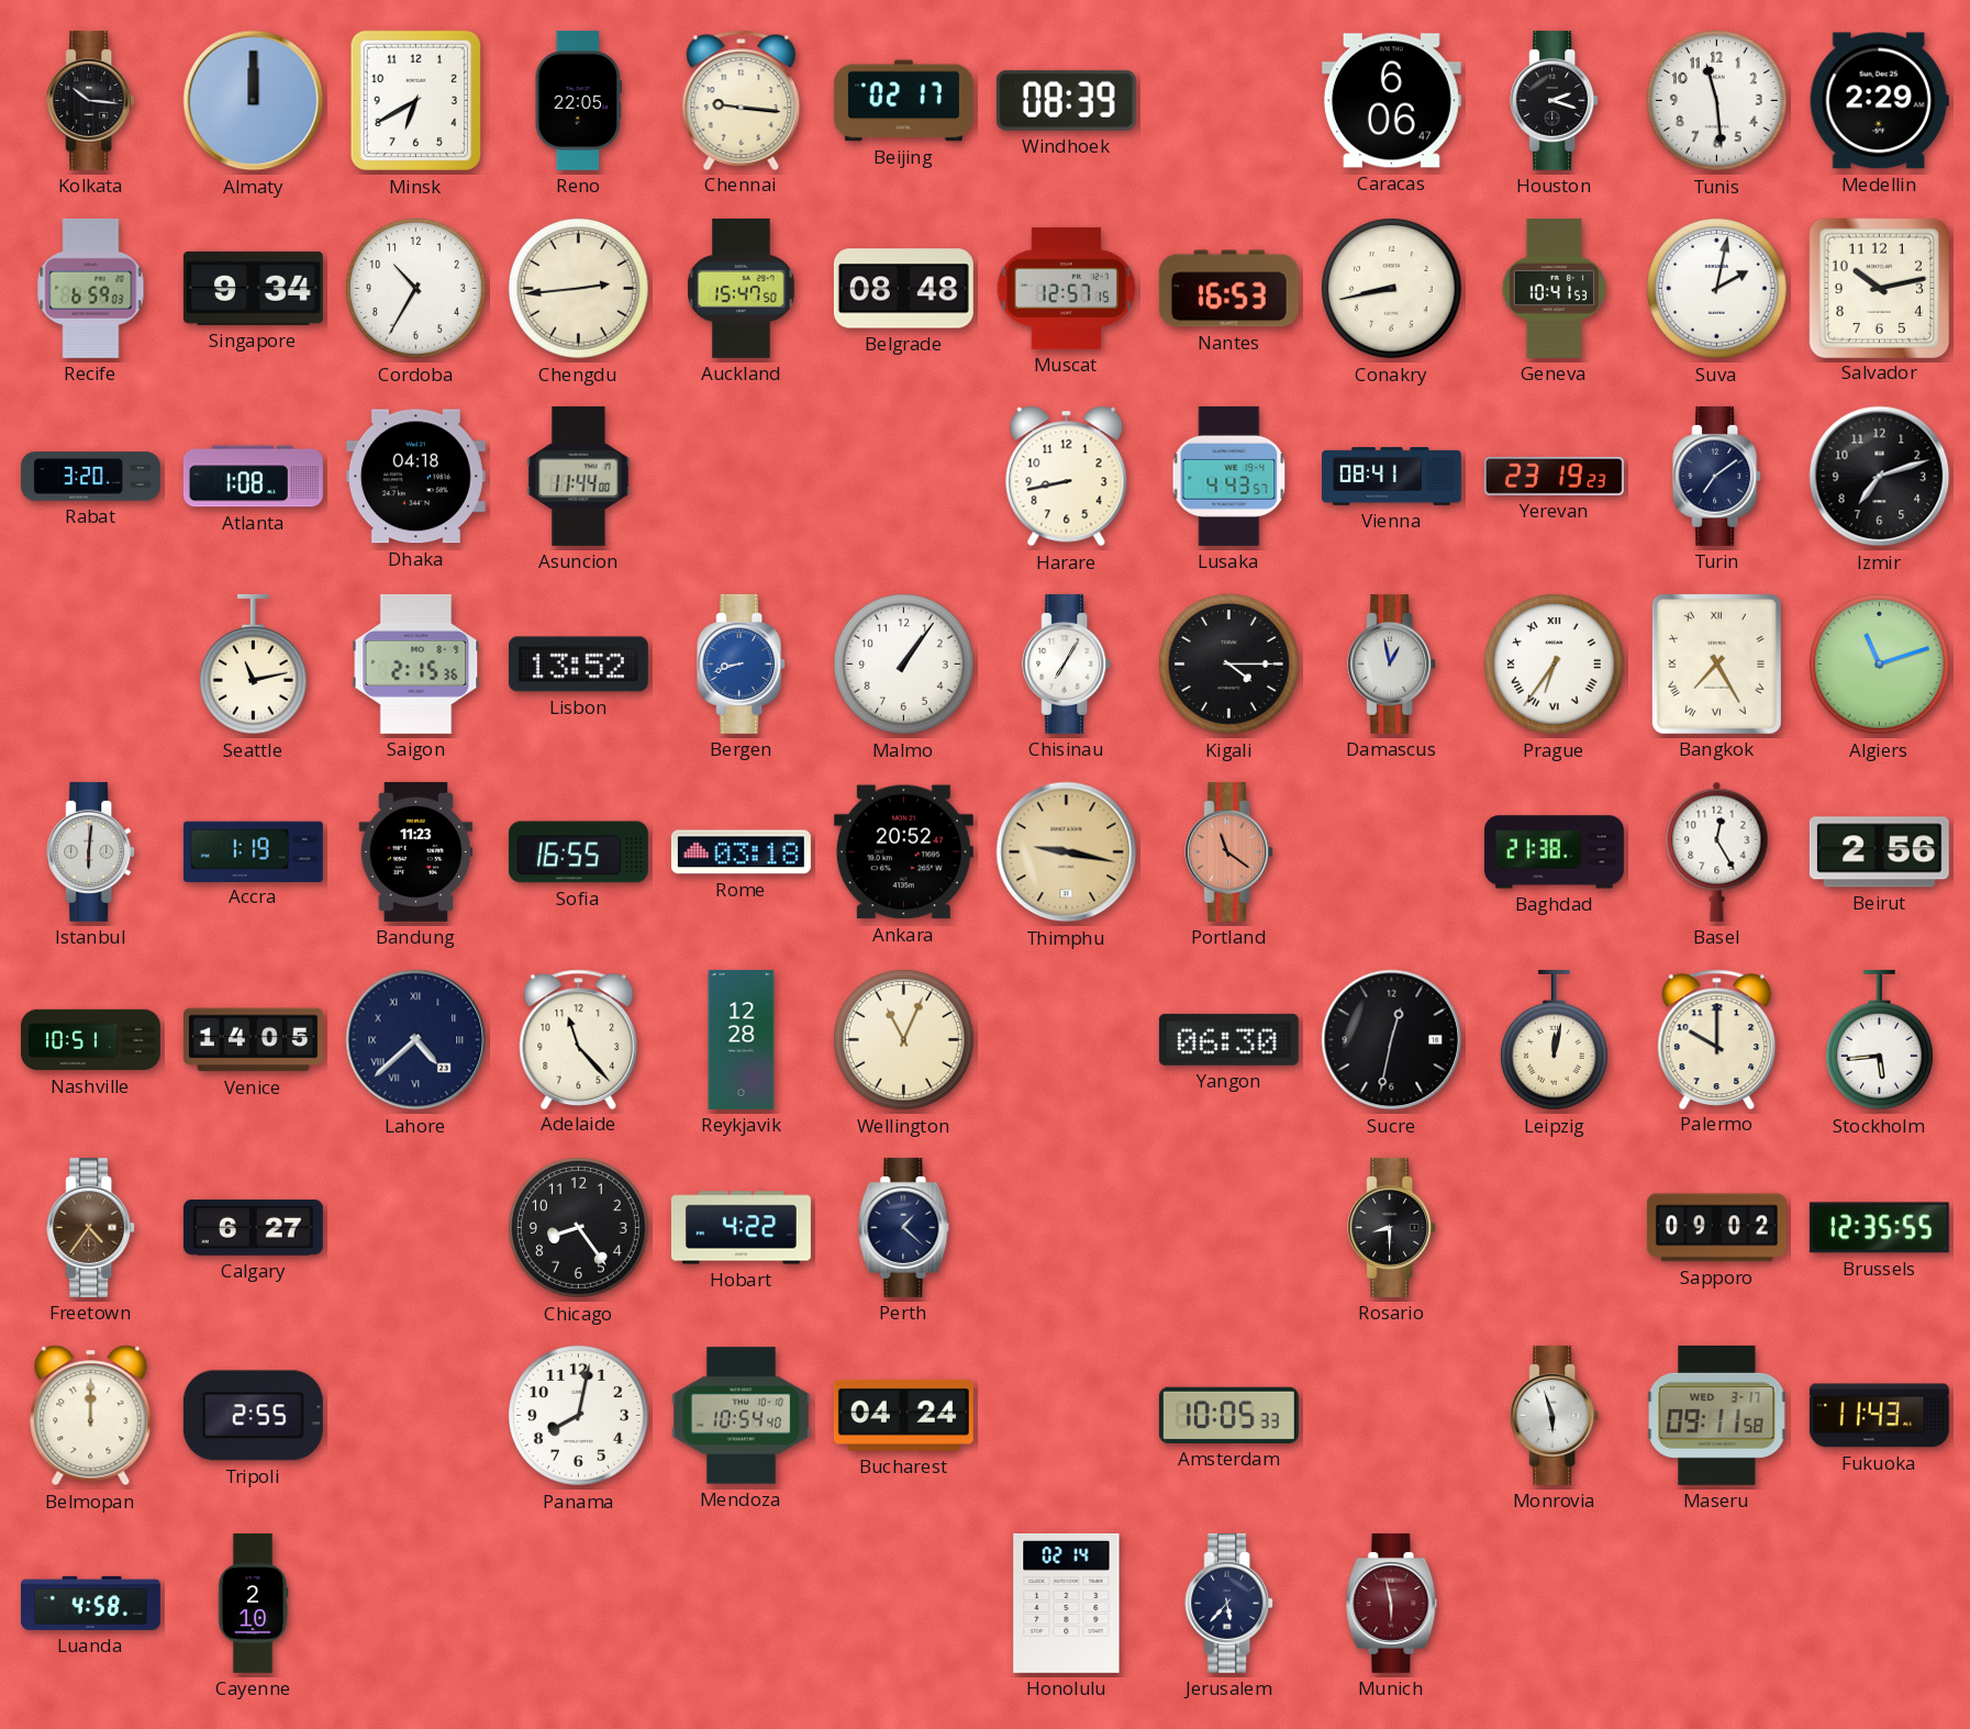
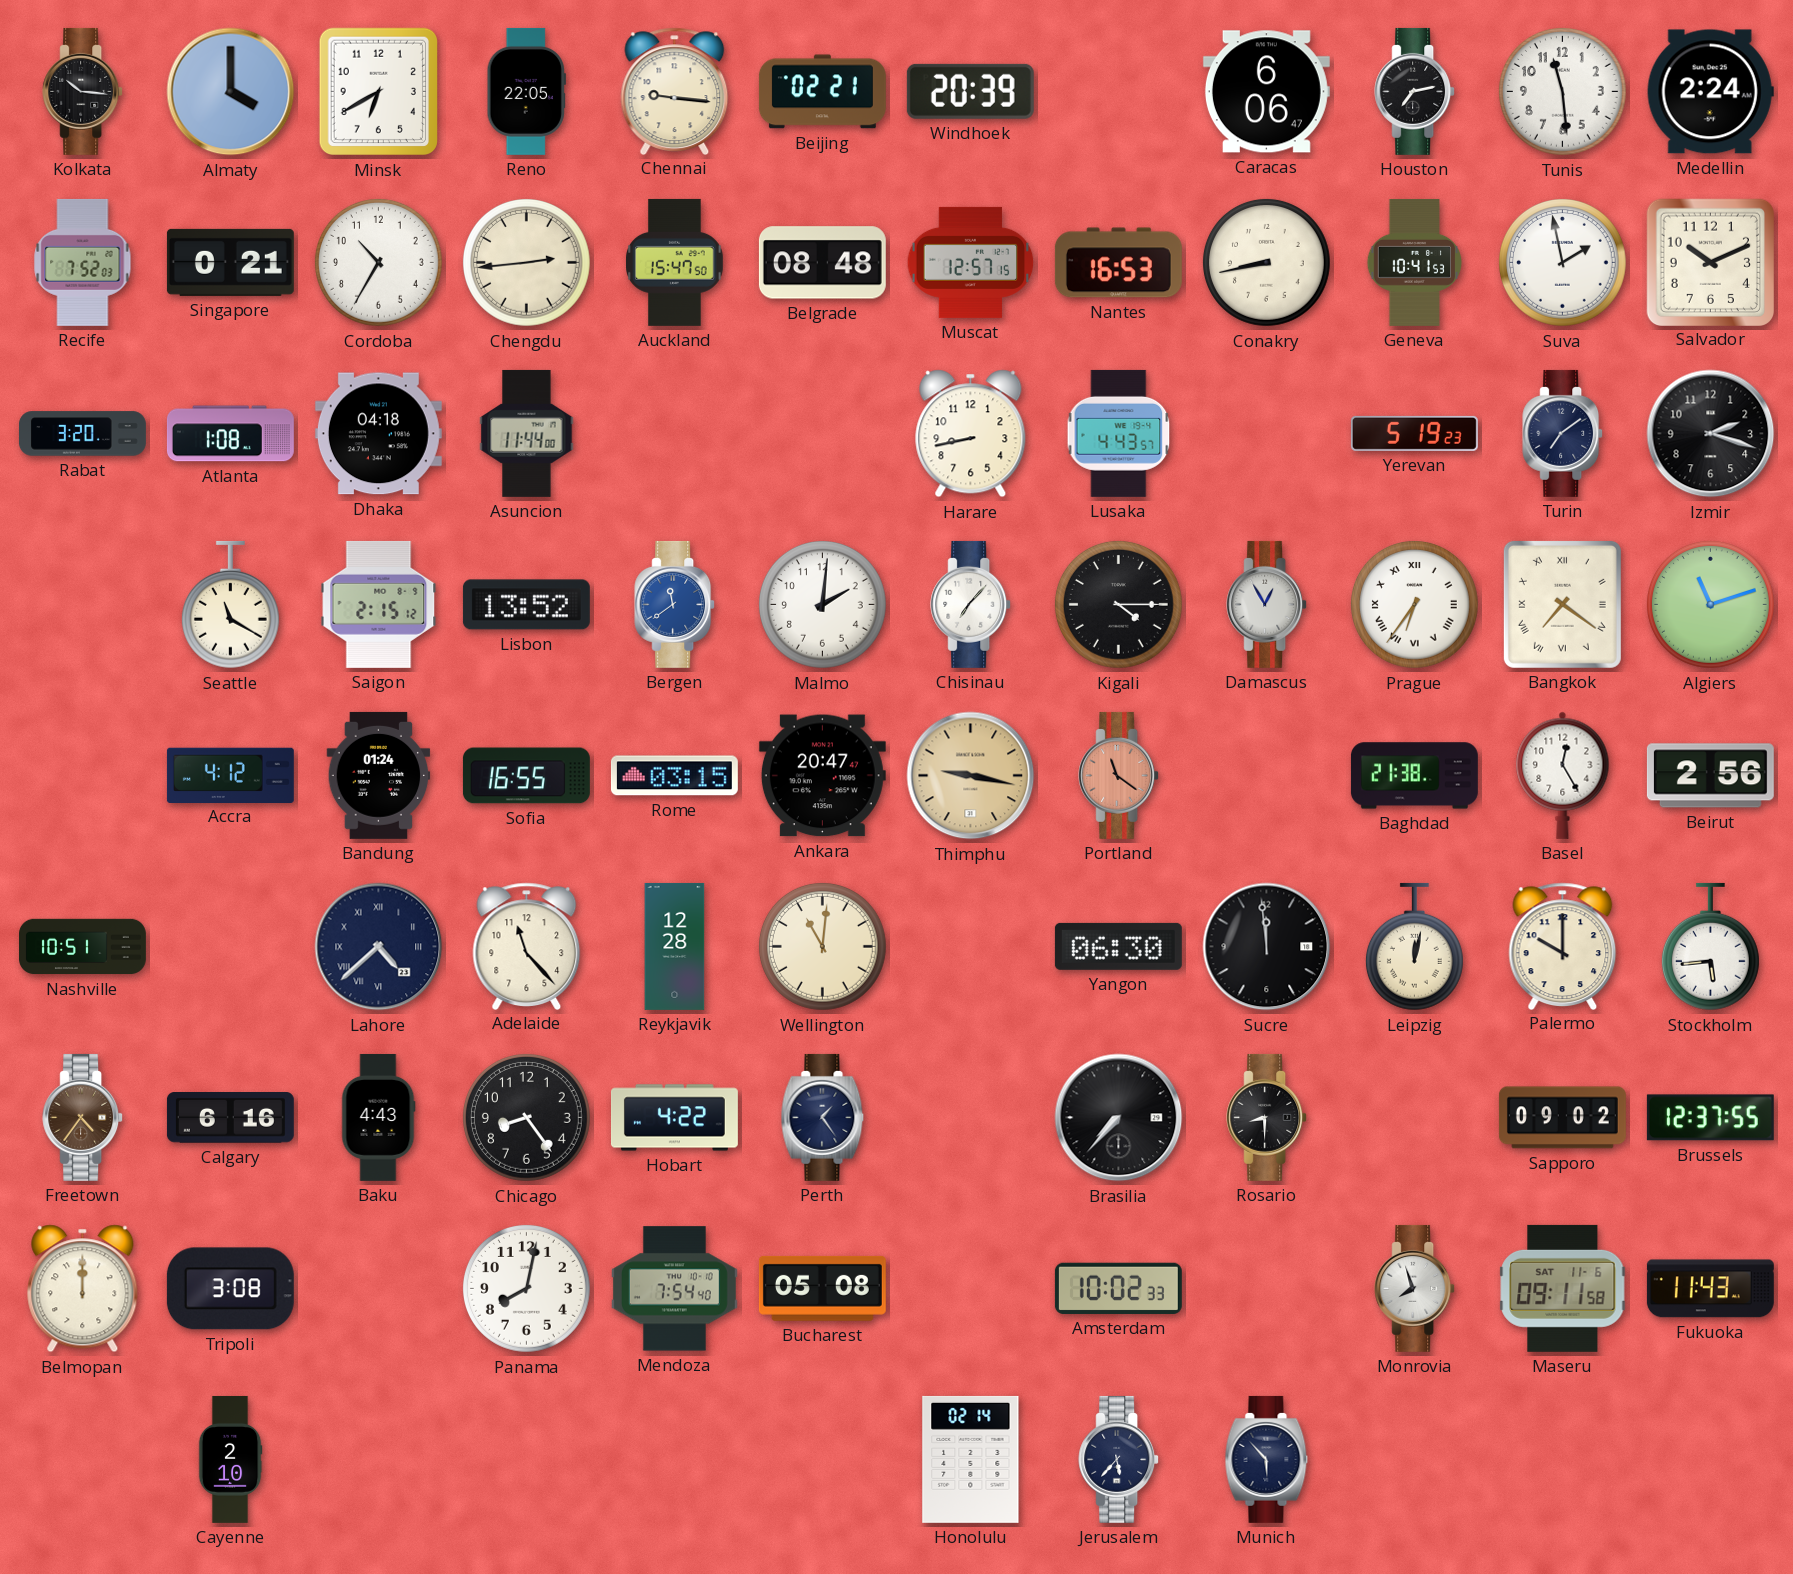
Almaty: 12:00 -> 4:00
Beijing: 02:17 -> 02:21
Windhoek: 08:39 -> 20:39
Houston: 2:18 -> 7:13
Medellin: 2:29 -> 2:24
Recife: 6:59 -> 7:52
Singapore: 9:34 -> 0:21
Suva: 2:02 -> 1:58
Salvador: 10:13 -> 10:11
Vienna: 08:41 -> none
Yerevan: 23:19 -> 5:19
Izmir: 7:12 -> 2:18
Seattle: 11:13 -> 11:20
Saigon: 2:15:36 -> 2:15:12
Bergen: 8:42 -> 11:39
Malmo: 1:06 -> 2:01
Chisinau: 7:05 -> 7:07
Damascus: 12:58 -> 12:55
Bangkok: 7:25 -> 7:21
Istanbul: 6:01 -> none
Accra: 1:19 -> 4:12
Bandung: 11:23 -> 01:24
Rome: 03:18 -> 03:15
Ankara: 20:52 -> 20:47
Venice: 14:05 -> none
Wellington: 11:04 -> 11:01
Sucre: 12:32 -> 11:59
Calgary: 6:27 -> 6:16
Baku: none -> 4:43
Perth: 1:22 -> 1:24
Brasilia: none -> 7:37
Brussels: 12:35 -> 12:37
Tripoli: 2:55 -> 3:08
Mendoza: 10:54 -> 7:54
Bucharest: 04:24 -> 05:08
Amsterdam: 10:05 -> 10:02
Monrovia: 5:57 -> 7:57
Maseru date: WED 3-17 -> SAT 11-6
Luanda: 4:58 -> none
Munich: 5:58 -> 5:53
Munich dial: burgundy -> navy
